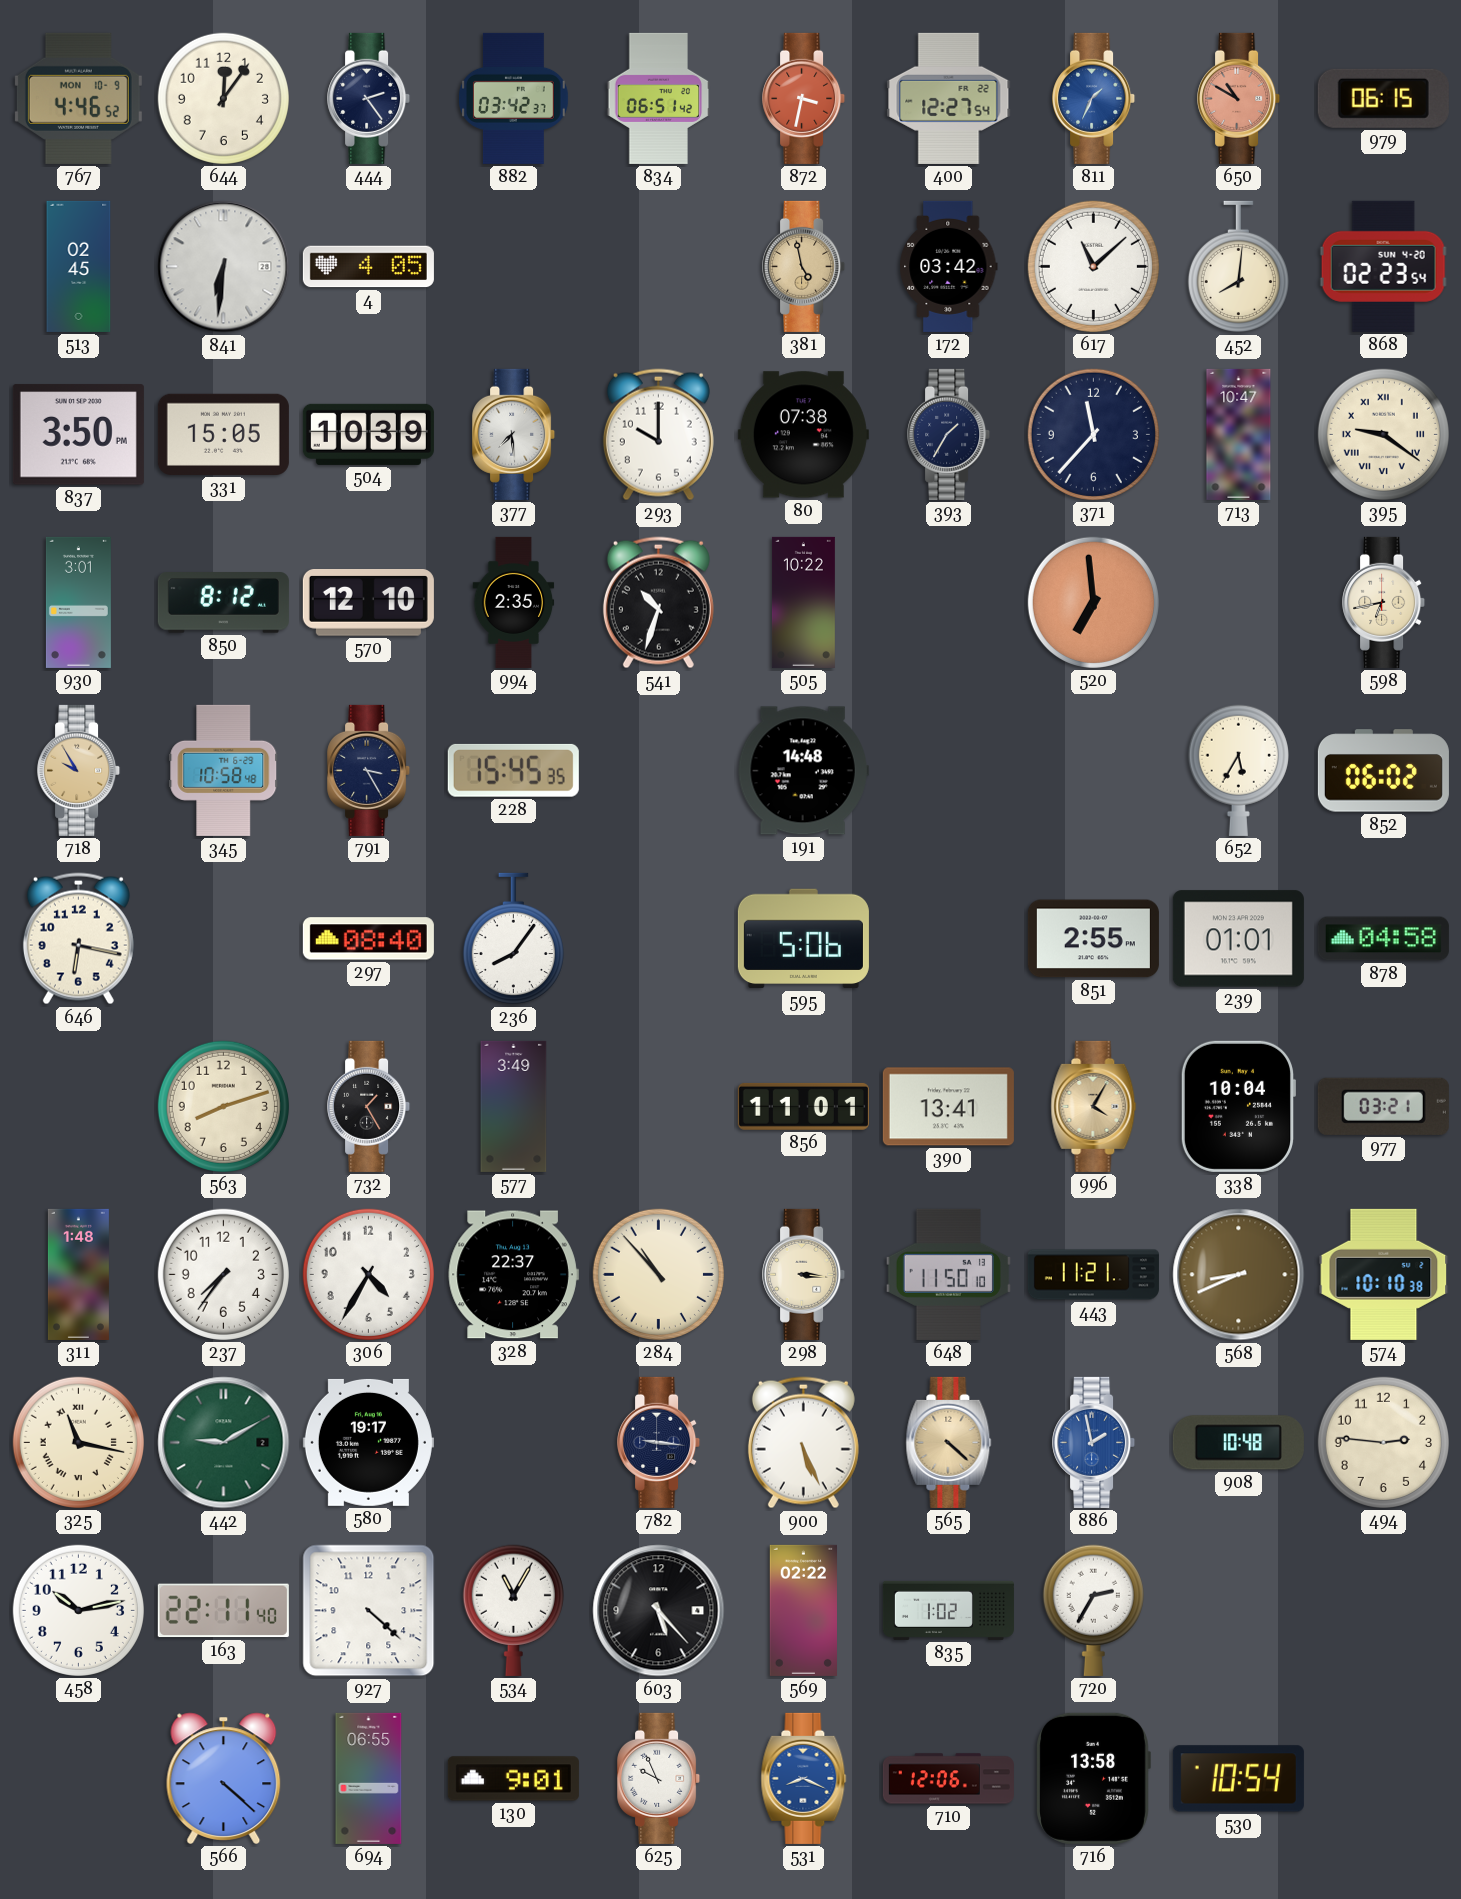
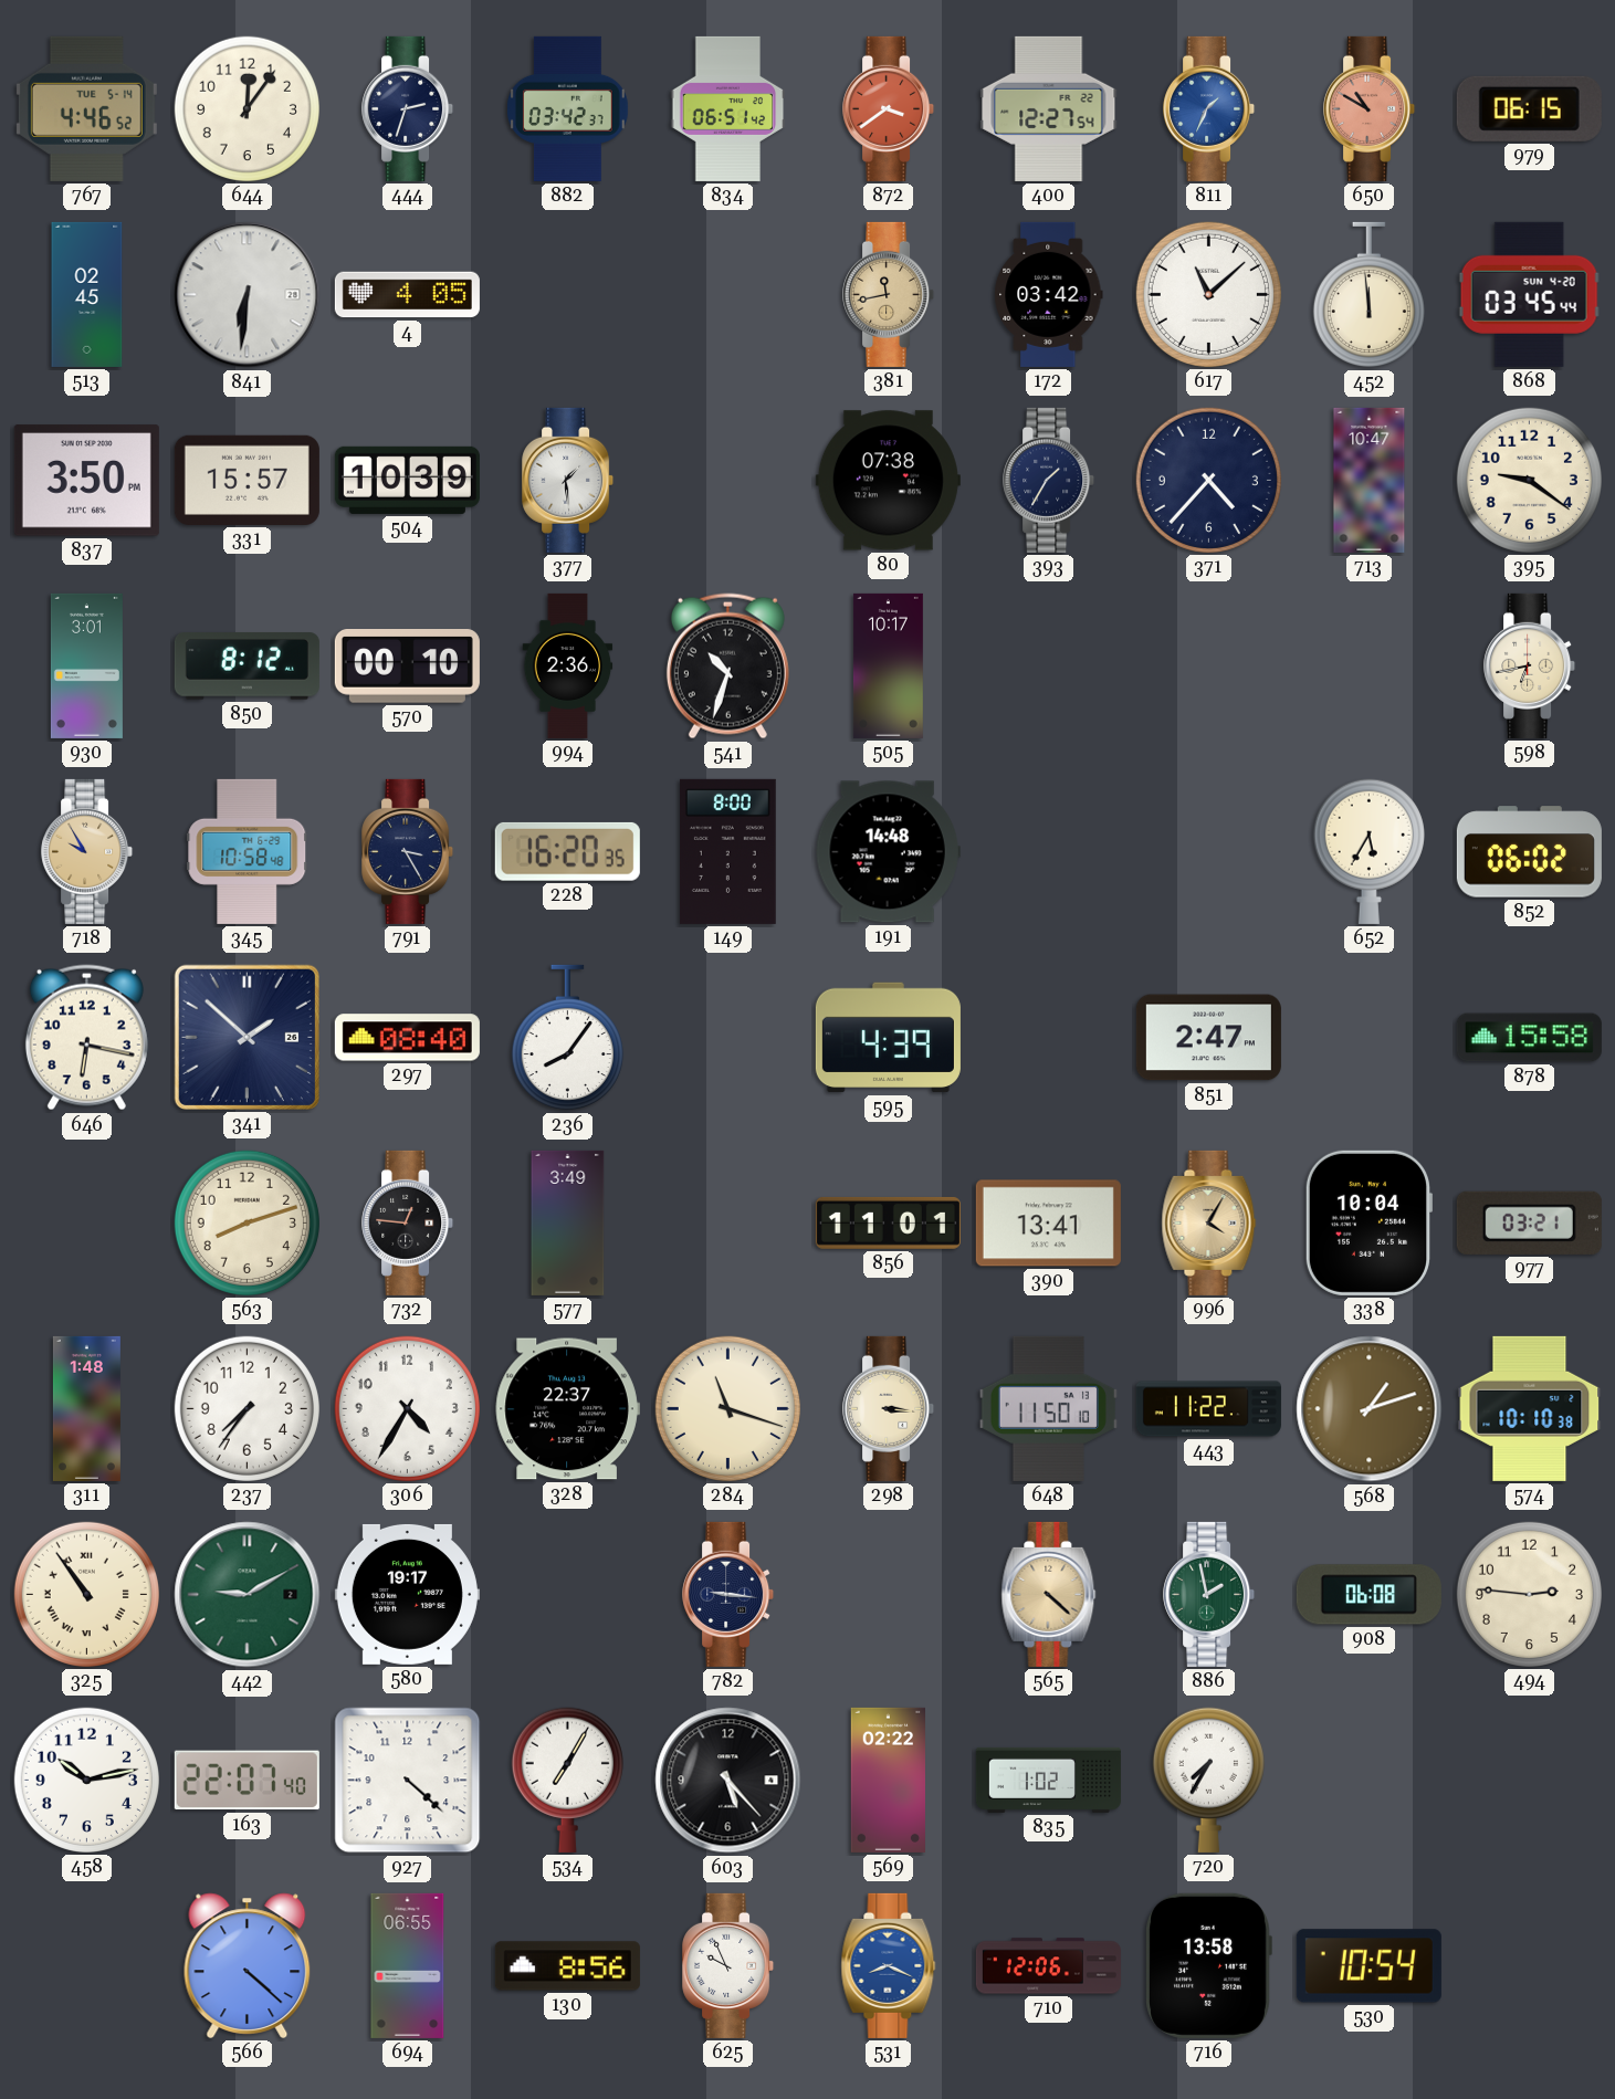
767 date: MON 10-9 -> TUE 5-14
444: 2:24 -> 2:33
872: 3:32 -> 3:39
381: 4:58 -> 11:43
452: 8:01 -> 11:59
868: 02:23 -> 03:45
331: 15:05 -> 15:57
377: 7:29 -> 1:29
293: 10:00 -> none
371: 11:37 -> 4:37
395 numerals: Roman -> Arabic
570: 12:10 -> 00:10
994: 2:35 -> 2:36
505: 10:22 -> 10:17
520: 6:59 -> none
228: 15:45 -> 16:20
149: none -> 8:00
341: none -> 1:52
595: 5:06 -> 4:39
851: 2:55 -> 2:47
239: 01:01 -> none
878: 04:58 -> 15:58
732: 1:25 -> 12:46
284: 10:53 -> 11:18
443: 11:21 -> 11:22
568: 8:41 -> 1:12
325: 11:17 -> 10:54
900: 5:26 -> none
886 dial: blue -> green
908: 10:48 -> 06:08
163: 22:11 -> 22:07
534: 11:05 -> 7:05
720: 2:35 -> 7:35
130: 9:01 -> 8:56
